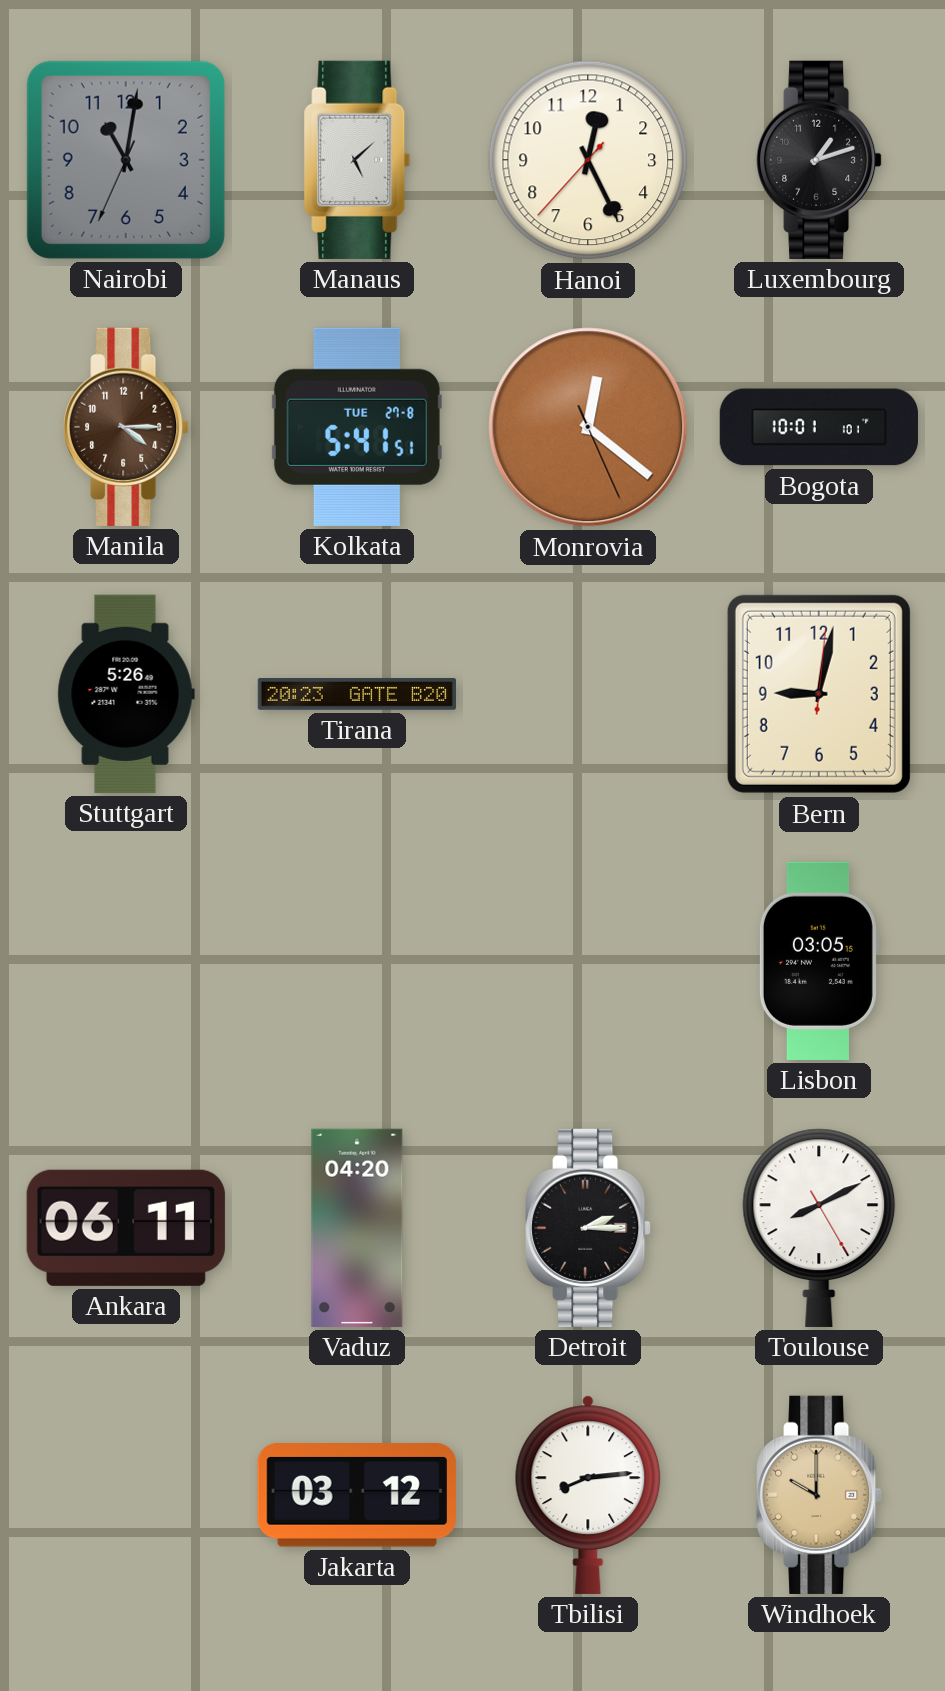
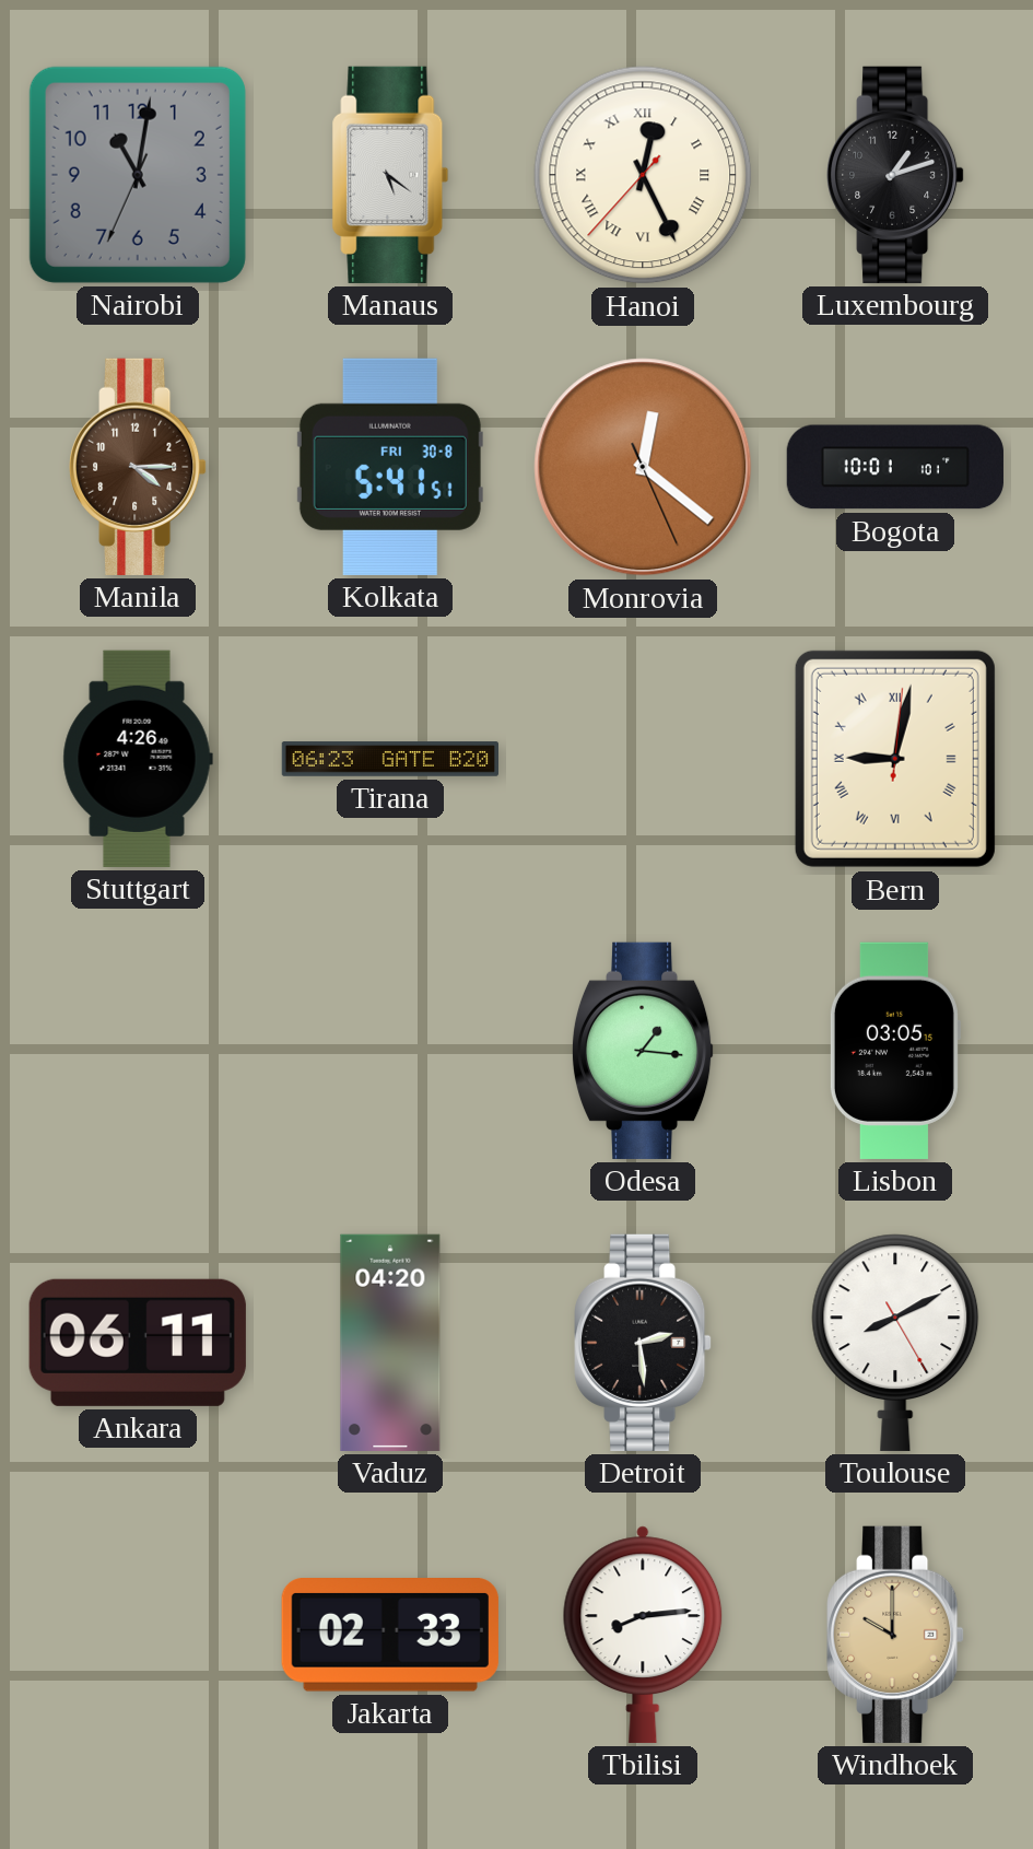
Manaus: 5:08 -> 5:21
Hanoi numerals: Arabic -> Roman
Kolkata date: TUE 27-8 -> FRI 30-8
Stuttgart: 5:26 -> 4:26
Tirana: 20:23 -> 06:23
Bern numerals: Arabic -> Roman
Odesa: none -> 1:16
Detroit: 2:15 -> 2:29
Jakarta: 03:12 -> 02:33
